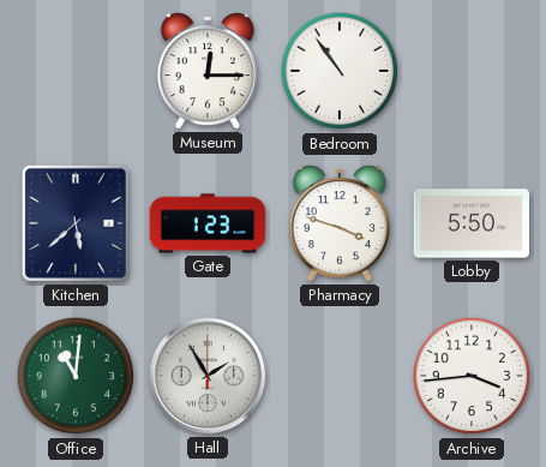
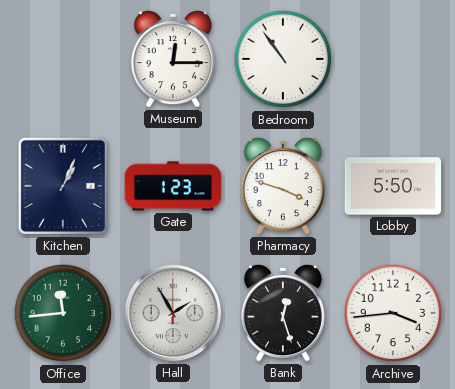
Kitchen: 5:38 -> 1:04
Office: 11:01 -> 11:44
Bank: none -> 12:27
